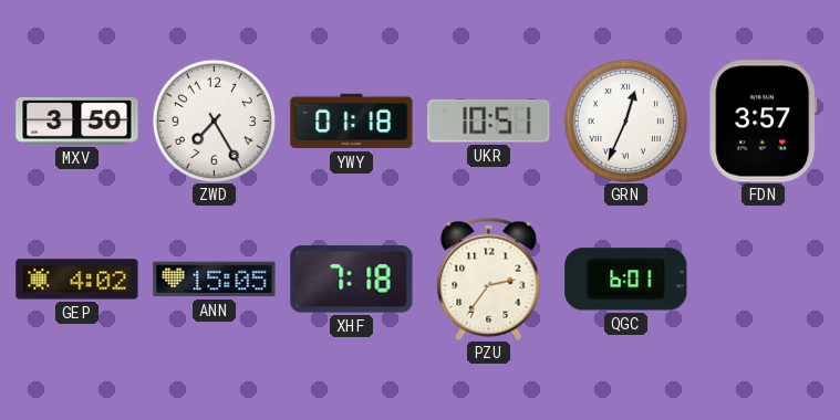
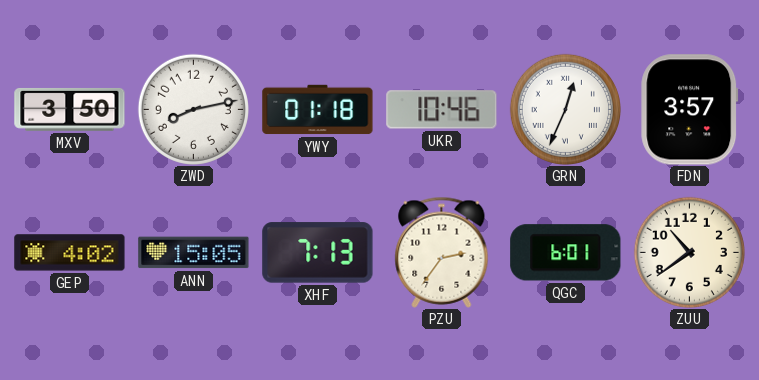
ZWD: 7:25 -> 8:13
UKR: 10:51 -> 10:46
XHF: 7:18 -> 7:13
ZUU: none -> 10:39
